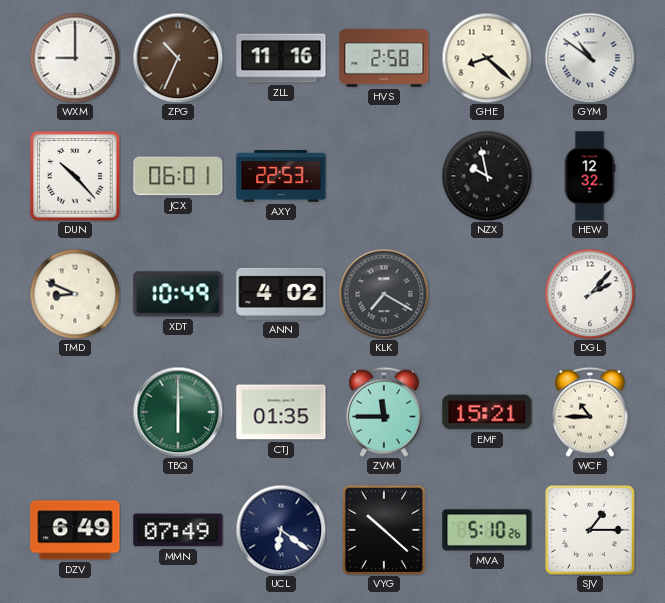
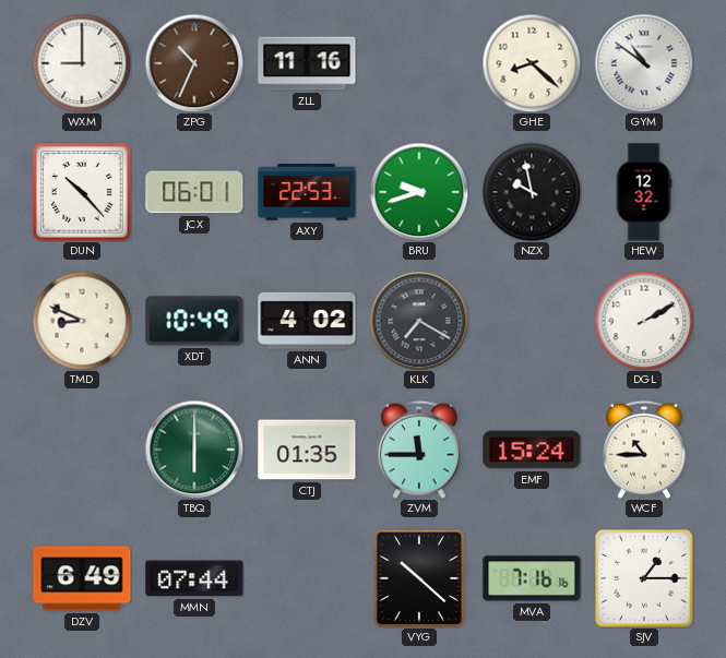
HVS: 2:58 -> none
BRU: none -> 9:42
DGL: 2:07 -> 2:10
EMF: 15:21 -> 15:24
MMN: 07:49 -> 07:44
UCL: 6:21 -> none
MVA: 5:10 -> 7:16
